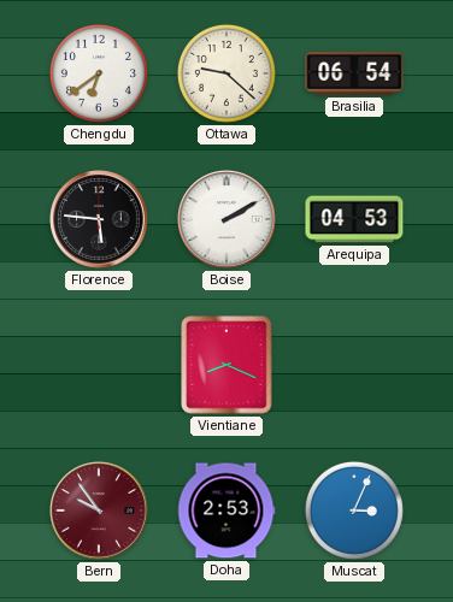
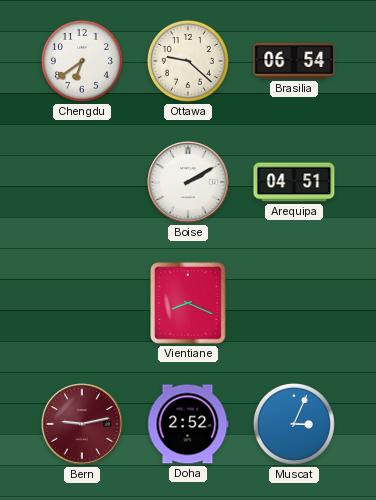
Florence: 5:46 -> none
Arequipa: 04:53 -> 04:51
Bern: 9:54 -> 9:13
Doha: 2:53 -> 2:52
